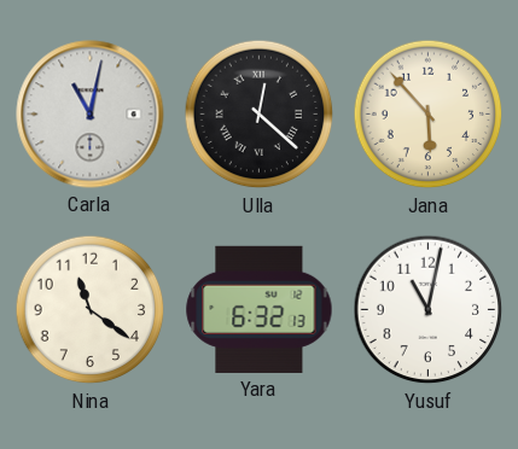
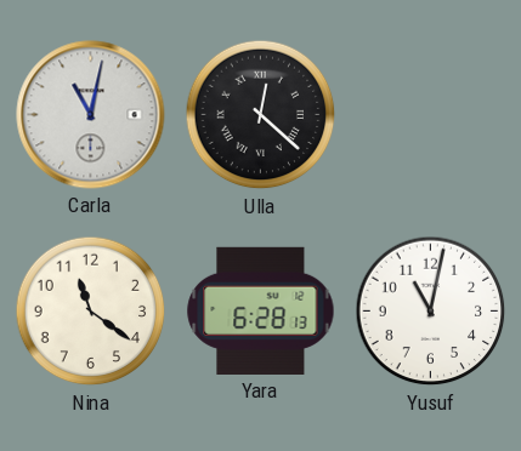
Jana: 5:53 -> none
Yara: 6:32 -> 6:28
